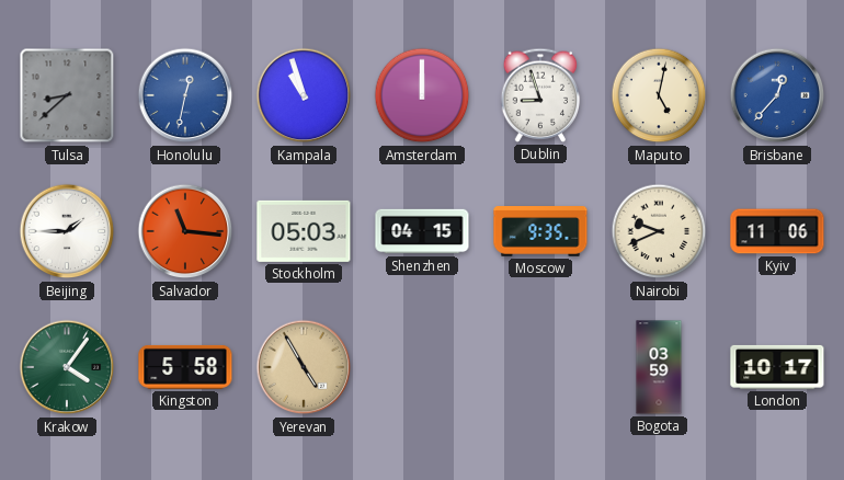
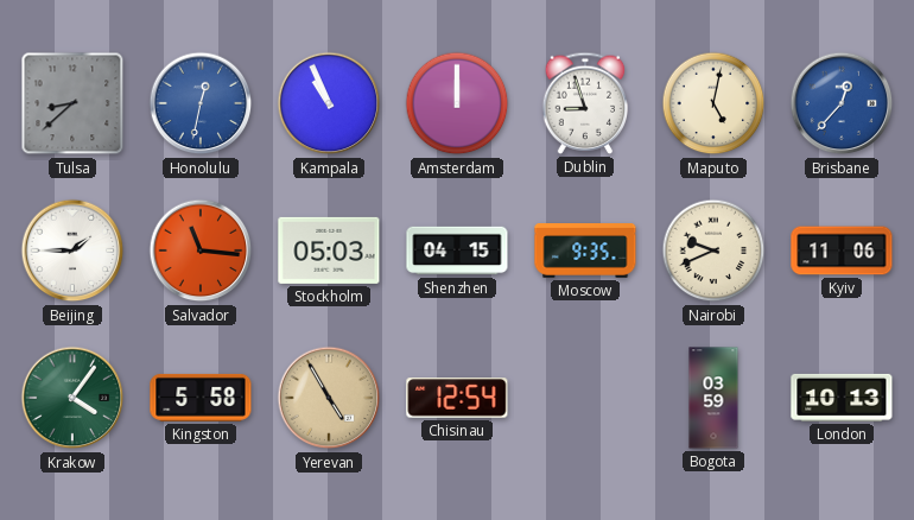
Kampala: 10:57 -> 10:56
Chisinau: none -> 12:54
London: 10:17 -> 10:13
